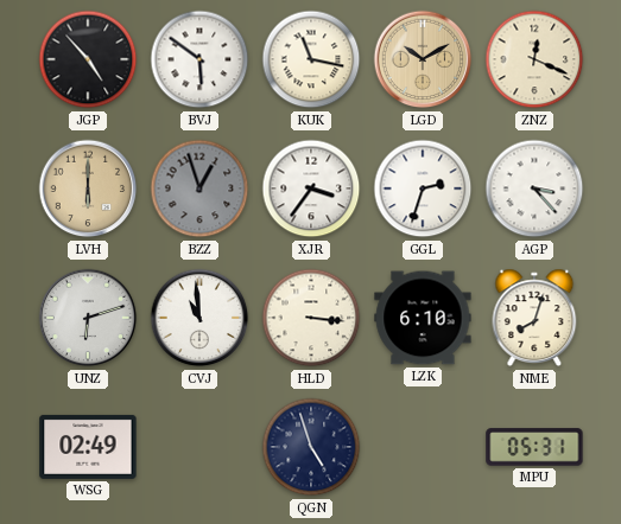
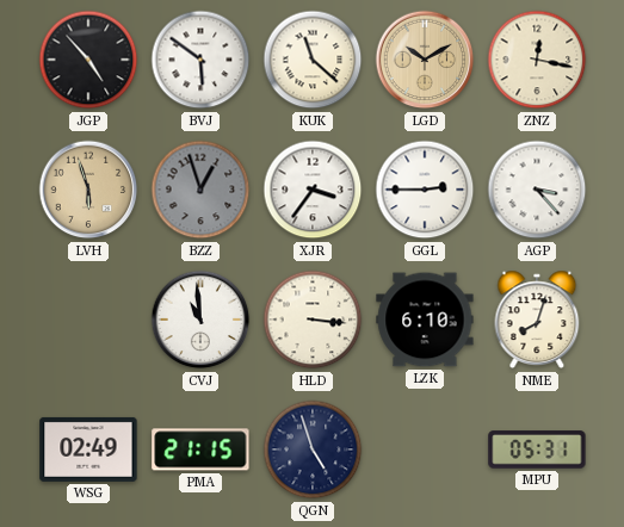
KUK: 11:17 -> 11:22
ZNZ: 12:19 -> 12:17
LVH: 6:00 -> 5:57
GGL: 2:33 -> 2:45
UNZ: 6:12 -> none
PMA: none -> 21:15
